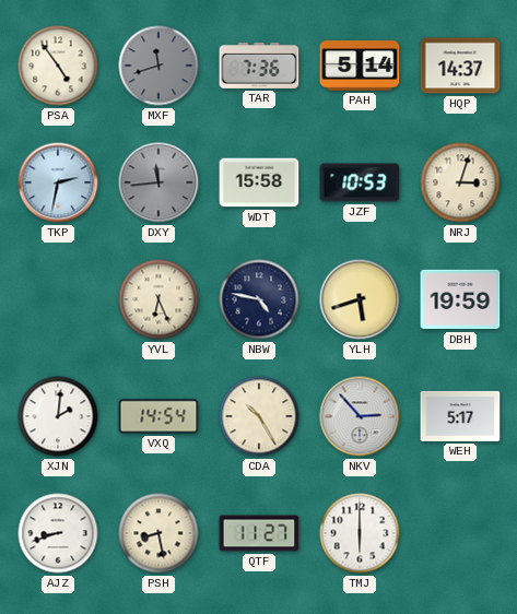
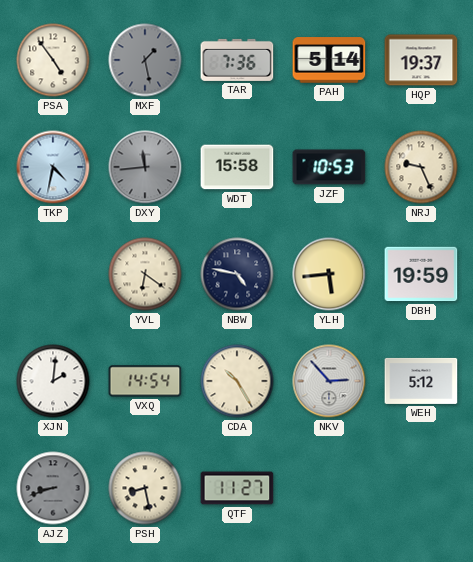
MXF: 11:42 -> 1:28
HQP: 14:37 -> 19:37
TKP: 2:32 -> 4:32
NRJ: 3:03 -> 9:26
YVL: 6:26 -> 6:21
YLH: 5:42 -> 5:44
WEH: 5:17 -> 5:12
AJZ dial: white -> grey
TMJ: 6:00 -> none
